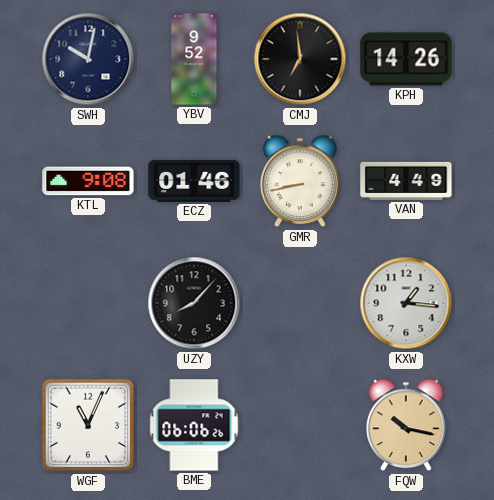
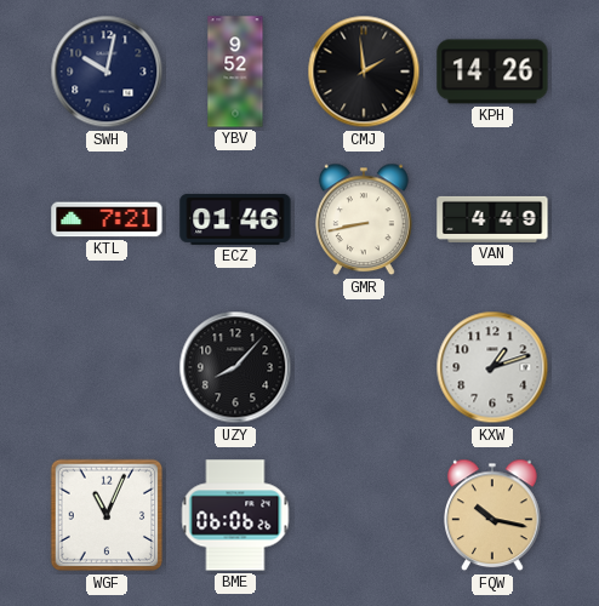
CMJ: 6:59 -> 1:59
KTL: 9:08 -> 7:21
KXW: 1:16 -> 1:12
